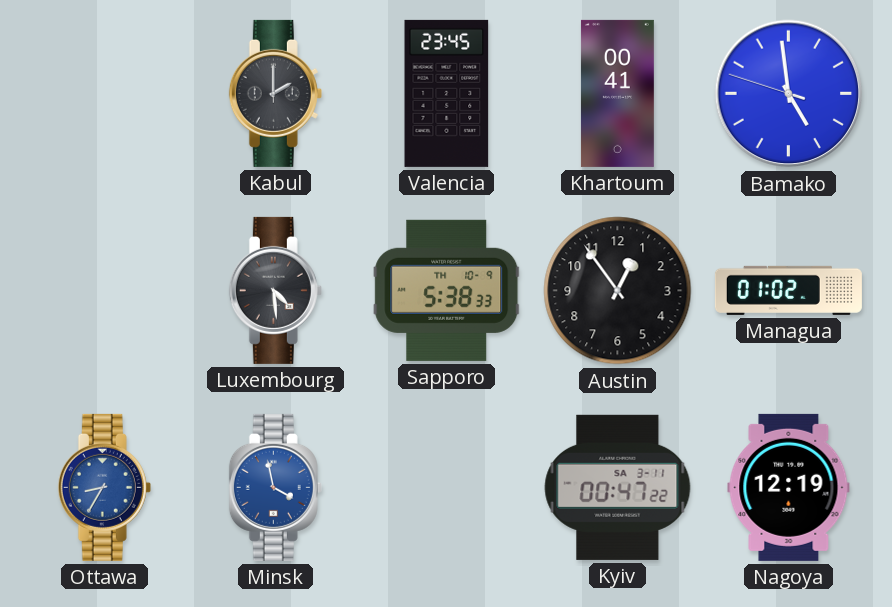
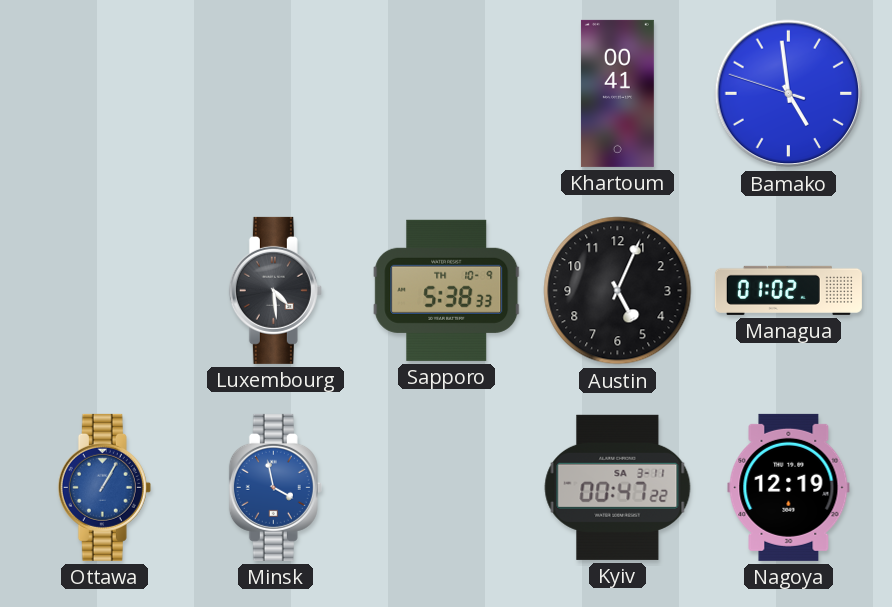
Kabul: 2:00 -> none
Valencia: 23:45 -> none
Austin: 12:54 -> 5:04
Ottawa: 8:35 -> 1:05
